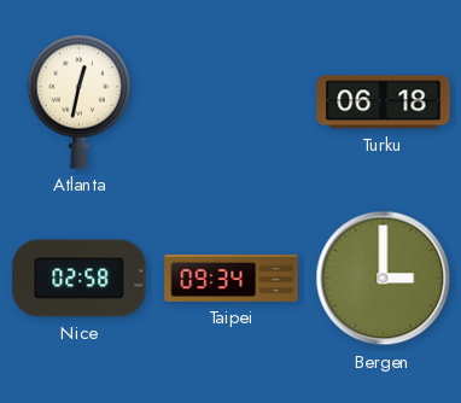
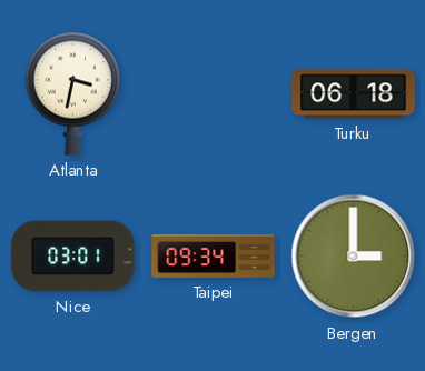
Atlanta: 12:32 -> 3:32
Nice: 02:58 -> 03:01
